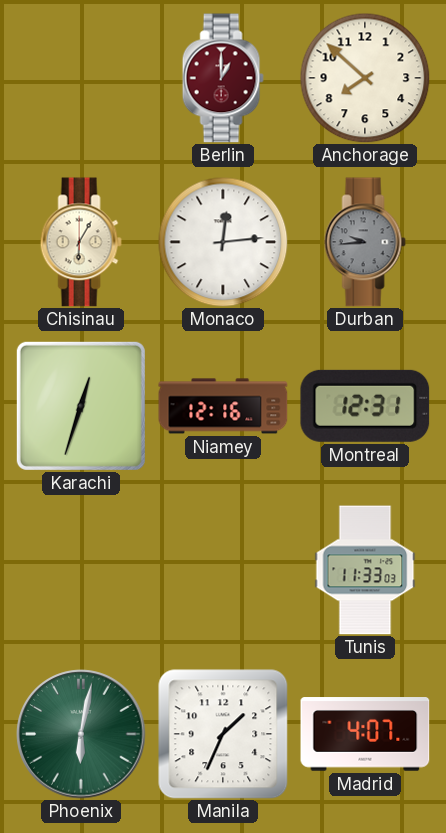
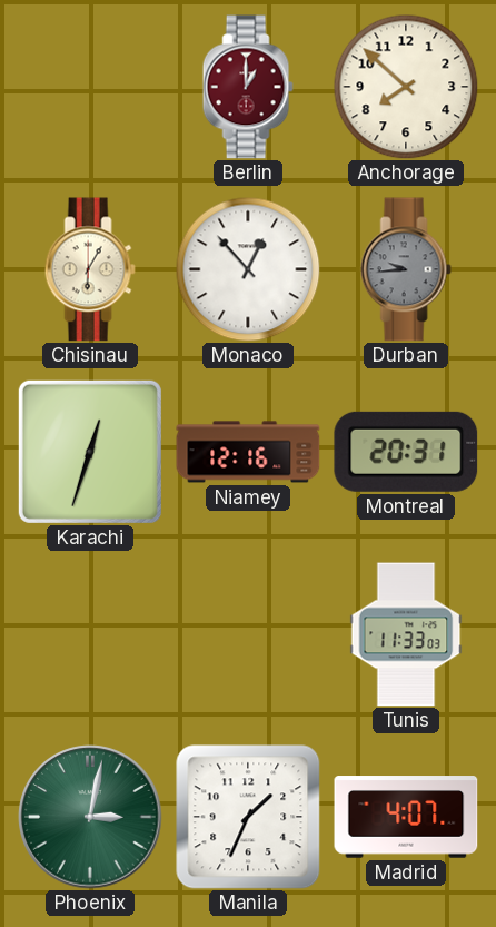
Monaco: 12:14 -> 12:53
Montreal: 12:31 -> 20:31
Phoenix: 6:02 -> 3:02
